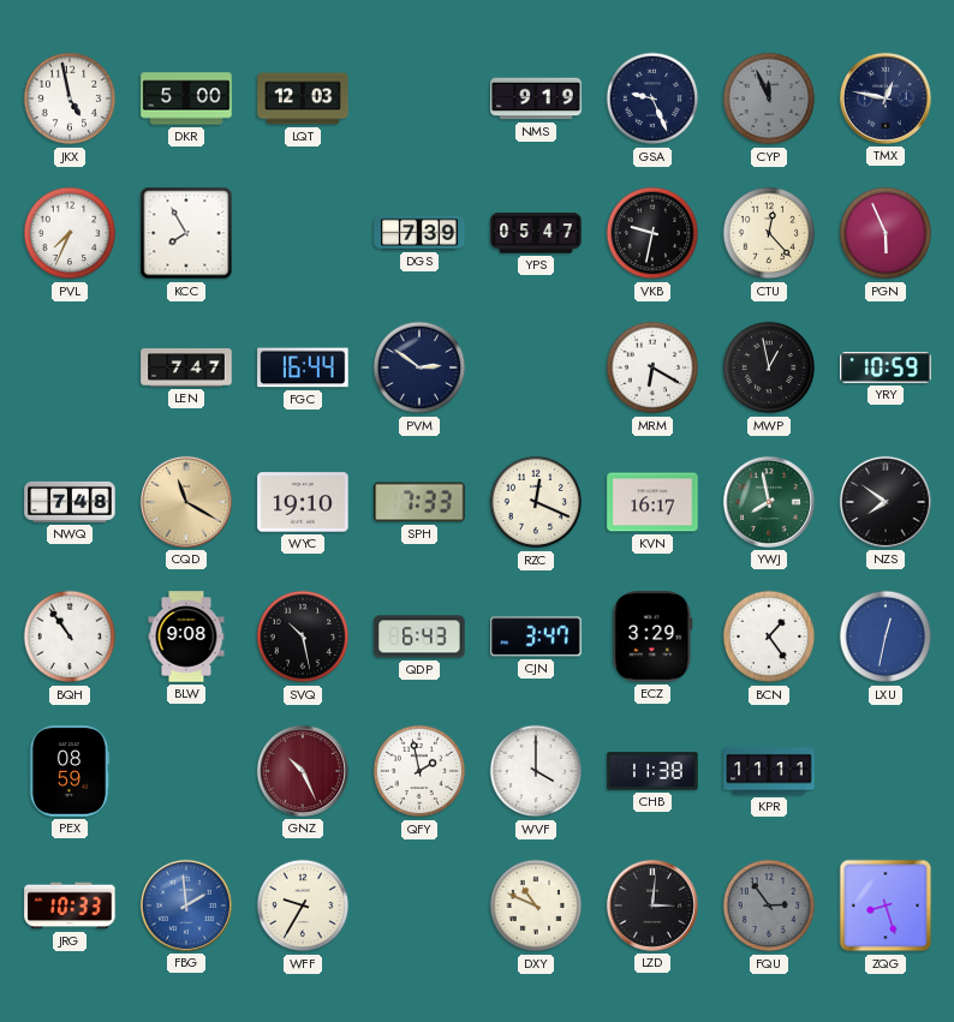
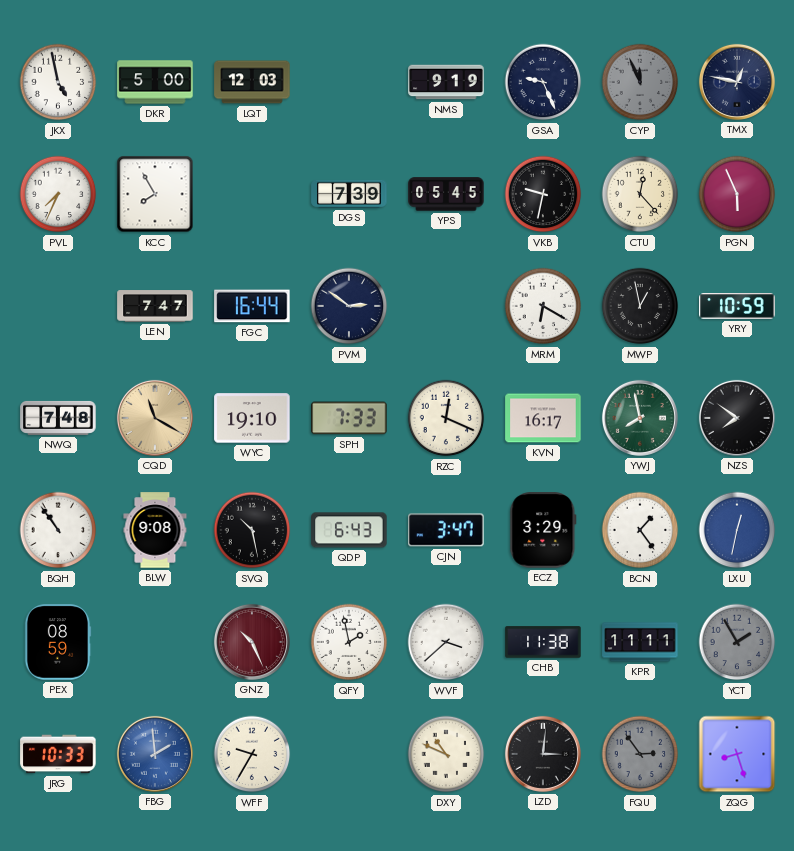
YPS: 05:47 -> 05:45
WVF: 4:00 -> 3:38
YCT: none -> 1:55
